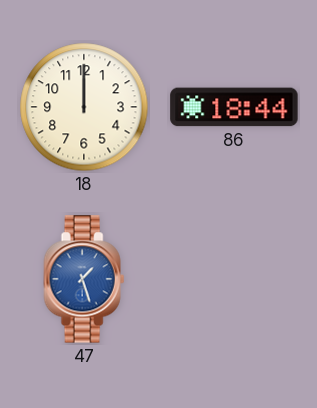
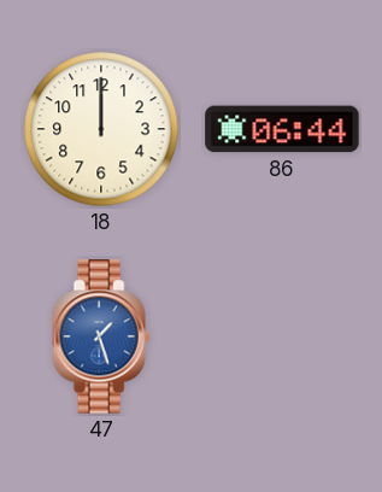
86: 18:44 -> 06:44
